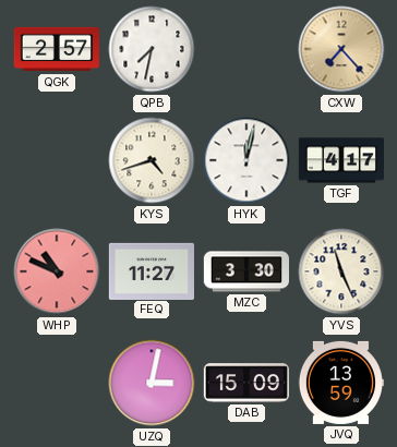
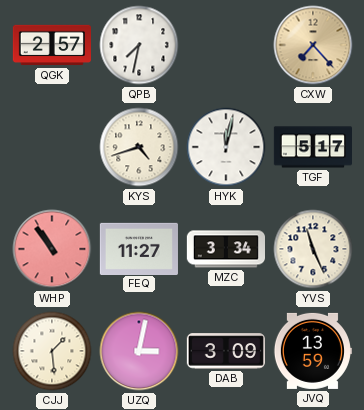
TGF: 4:17 -> 5:17
WHP: 10:49 -> 10:54
MZC: 3:30 -> 3:34
CJJ: none -> 1:29
DAB: 15:09 -> 3:09
